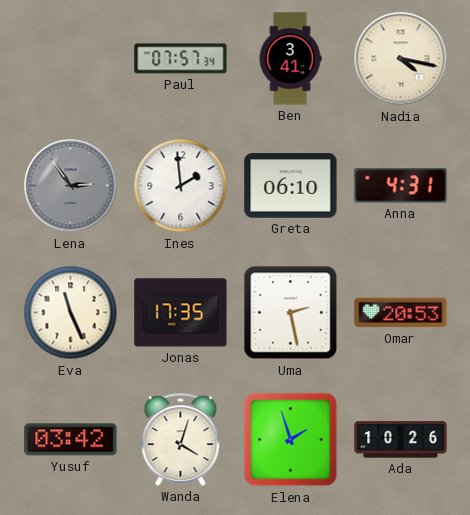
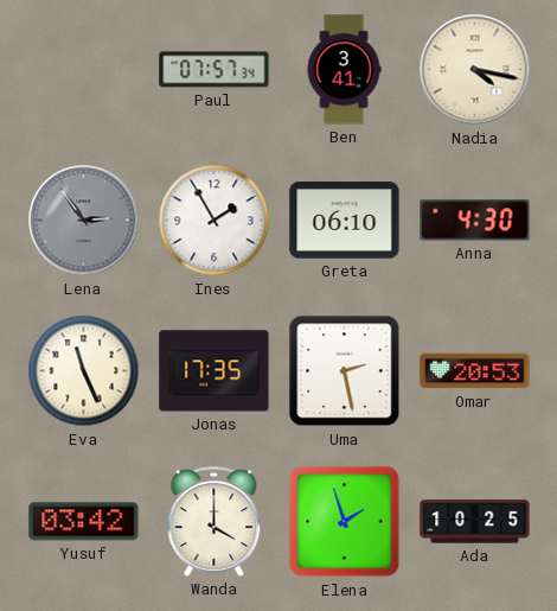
Ines: 1:59 -> 1:55
Anna: 4:31 -> 4:30
Wanda: 4:03 -> 4:00
Ada: 10:26 -> 10:25
